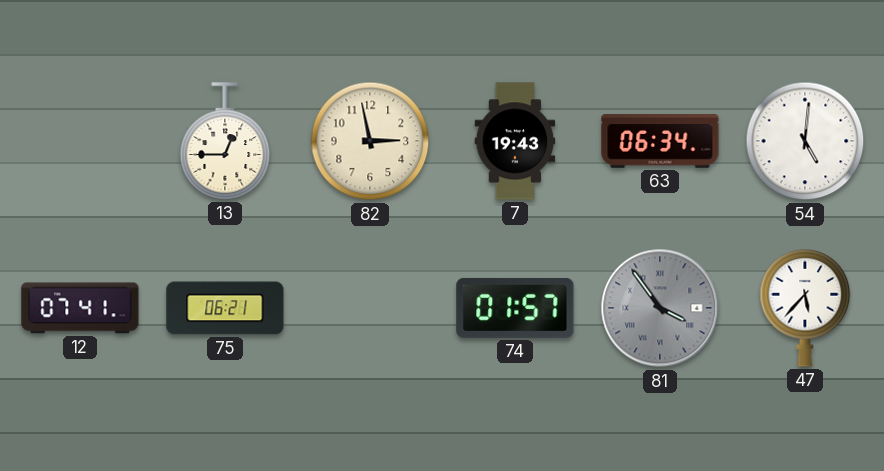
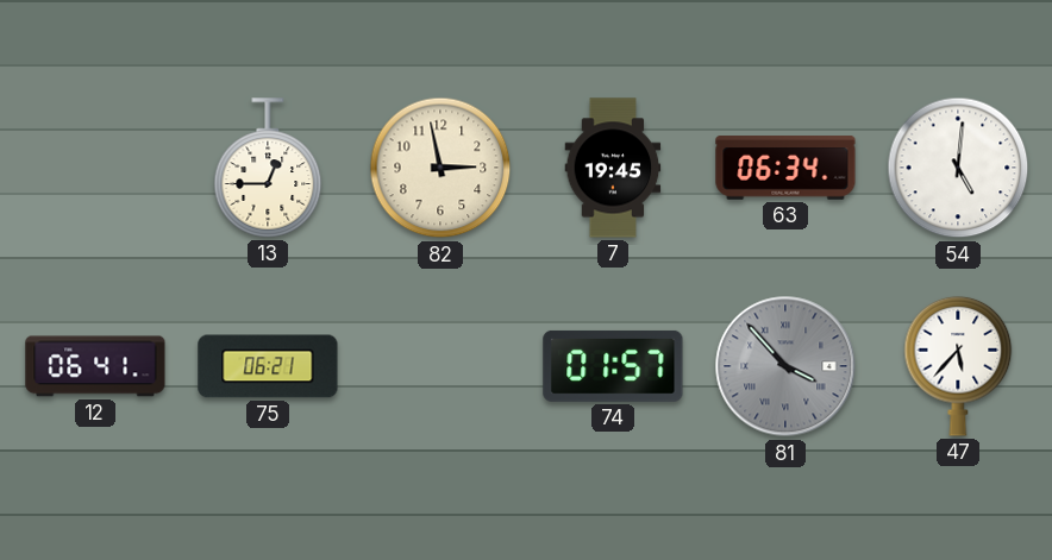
7: 19:43 -> 19:45
12: 07:41 -> 06:41
81: 3:54 -> 3:53
